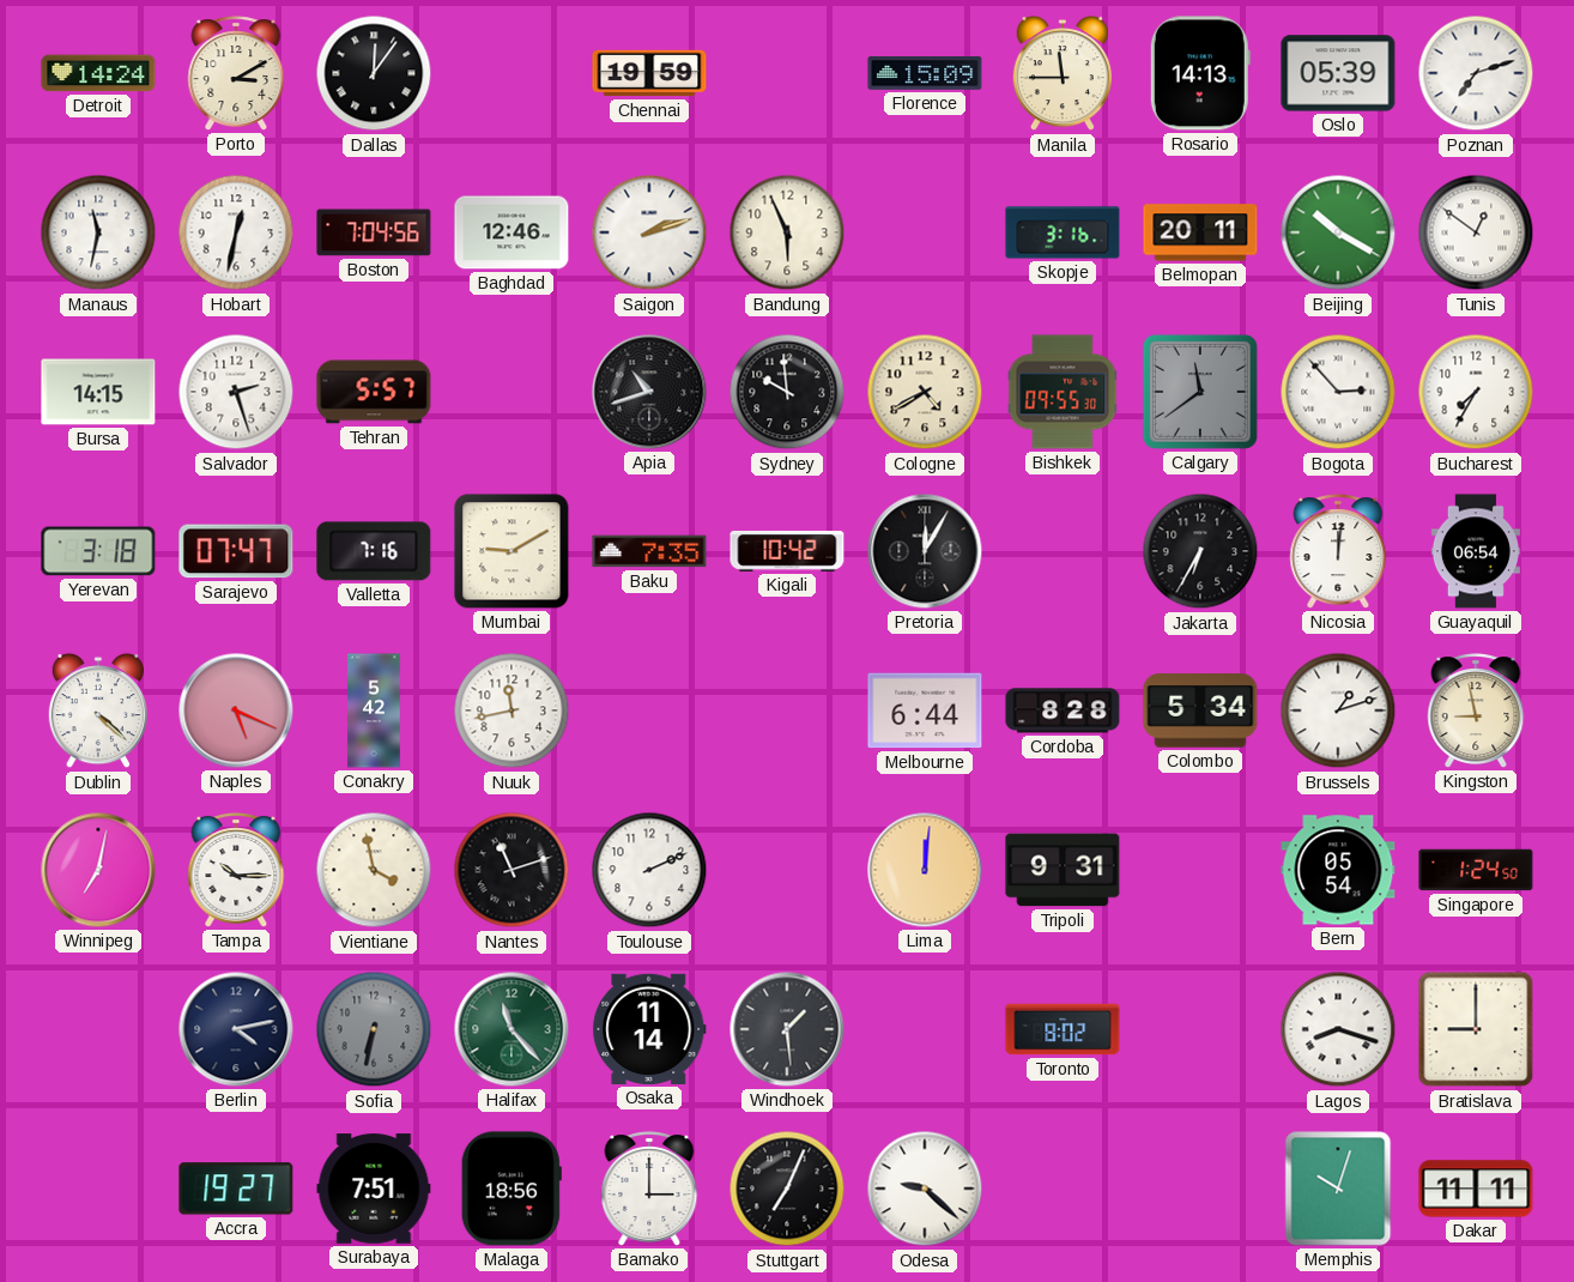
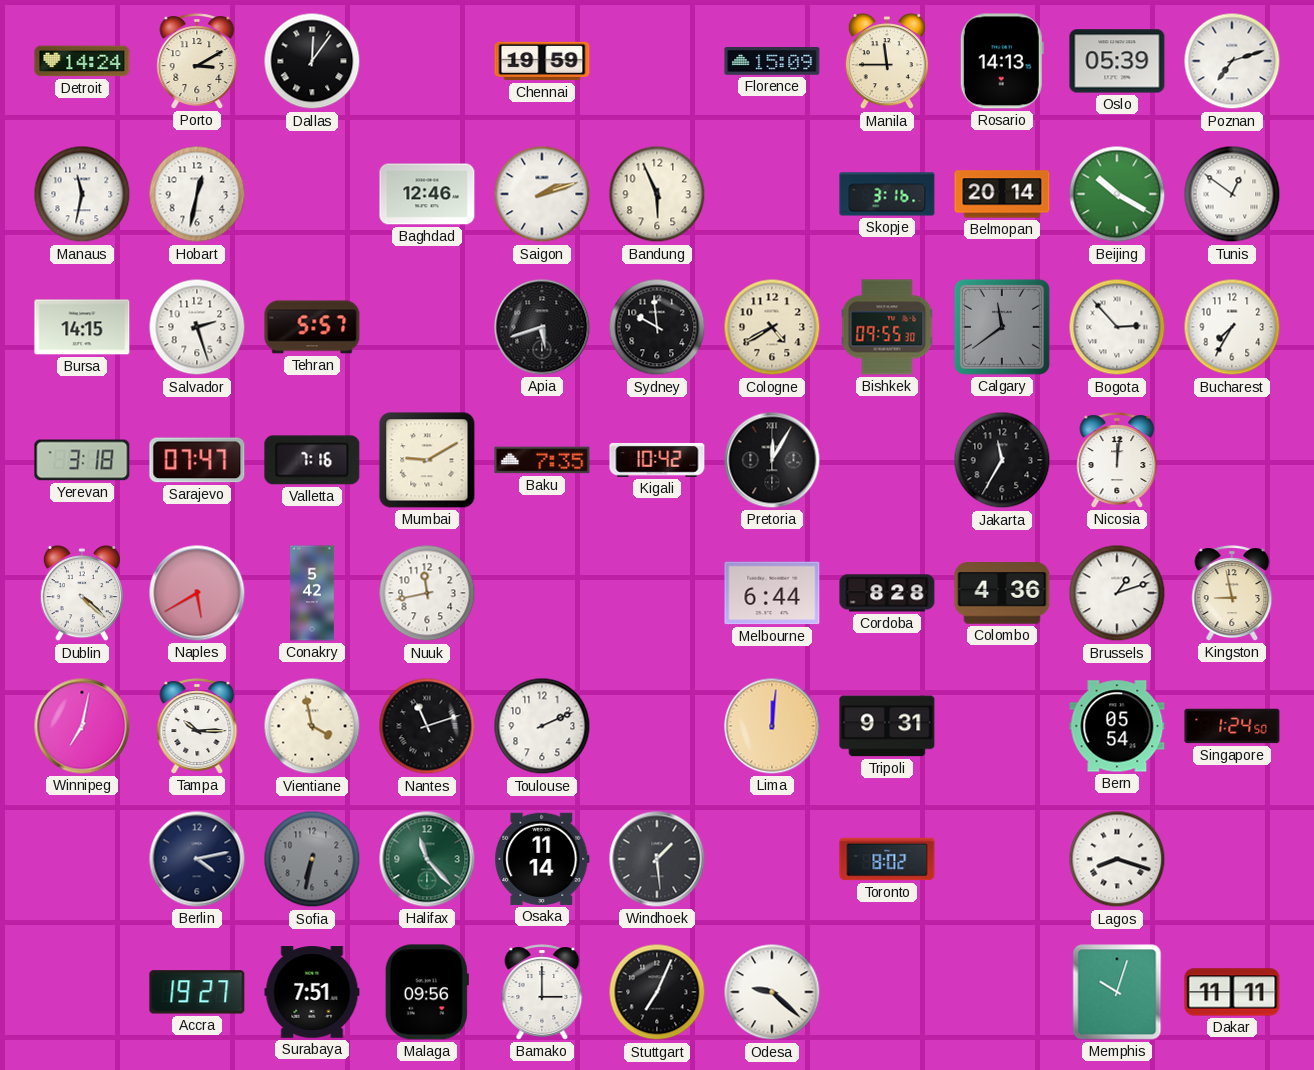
Boston: 7:04 -> none
Belmopan: 20:11 -> 20:14
Apia: 10:42 -> 5:42
Jakarta: 6:35 -> 11:35
Guayaquil: 06:54 -> none
Naples: 5:19 -> 5:40
Colombo: 5:34 -> 4:36
Bratislava: 9:00 -> none
Malaga: 18:56 -> 09:56
